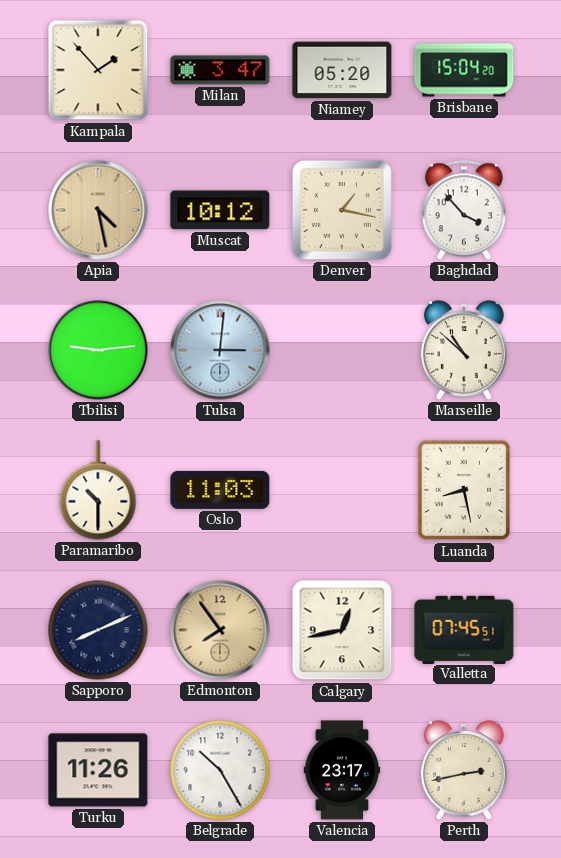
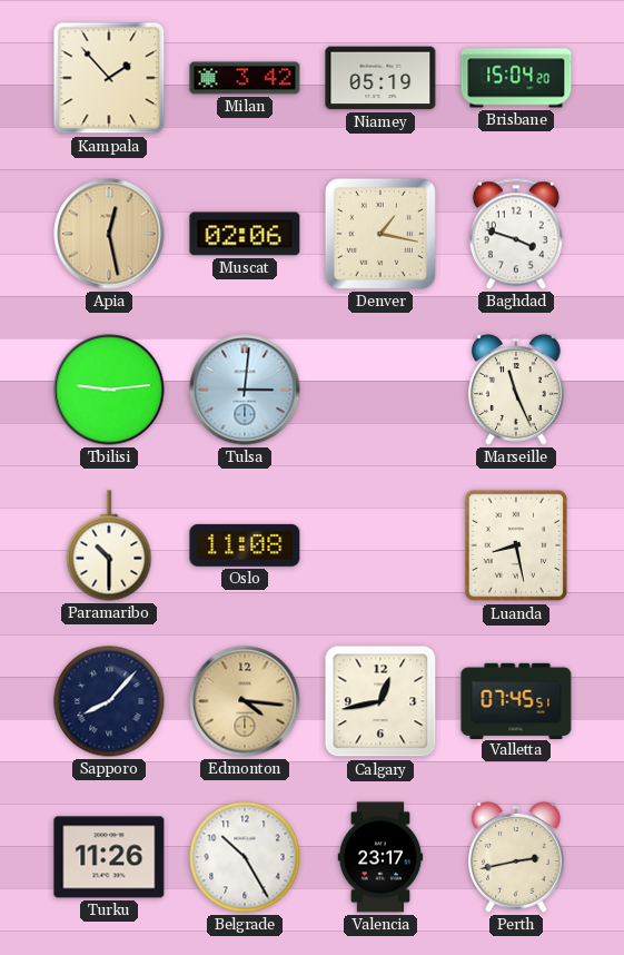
Milan: 3:47 -> 3:42
Niamey: 05:20 -> 05:19
Apia: 4:28 -> 12:28
Muscat: 10:12 -> 02:06
Baghdad: 3:53 -> 3:48
Marseille: 10:52 -> 11:26
Oslo: 11:03 -> 11:08
Sapporo: 8:11 -> 8:07
Edmonton: 7:54 -> 4:16
